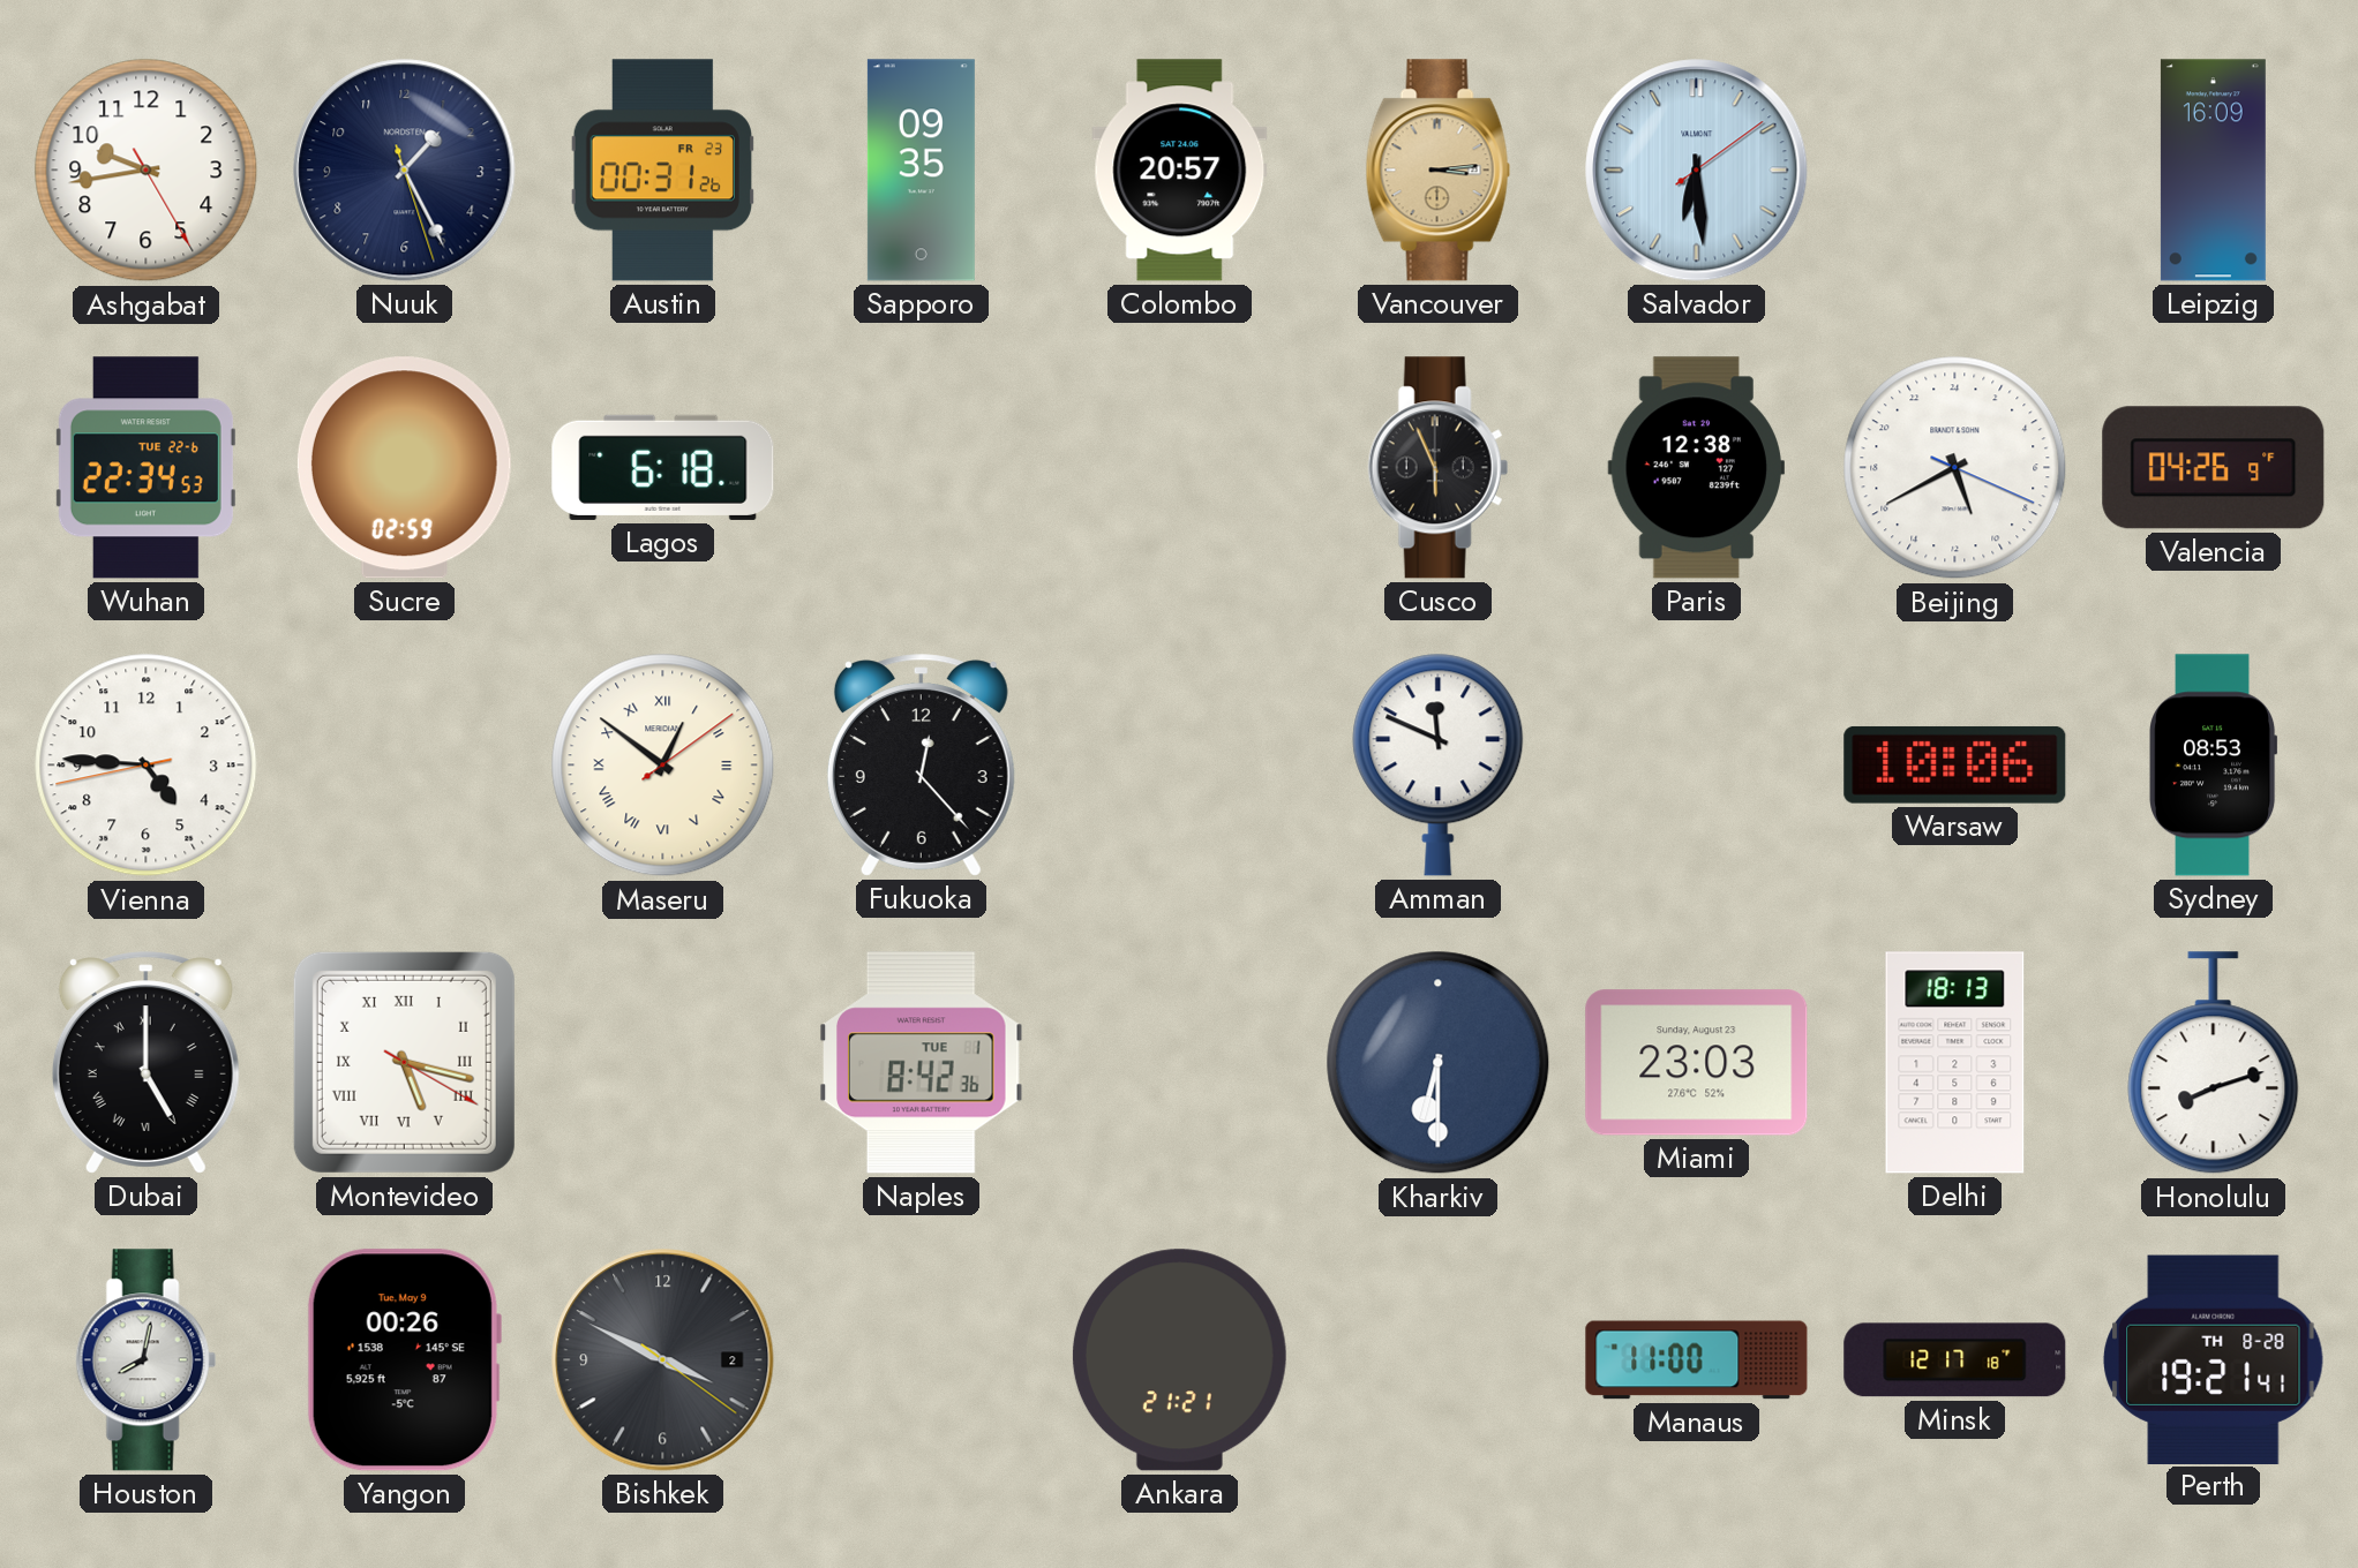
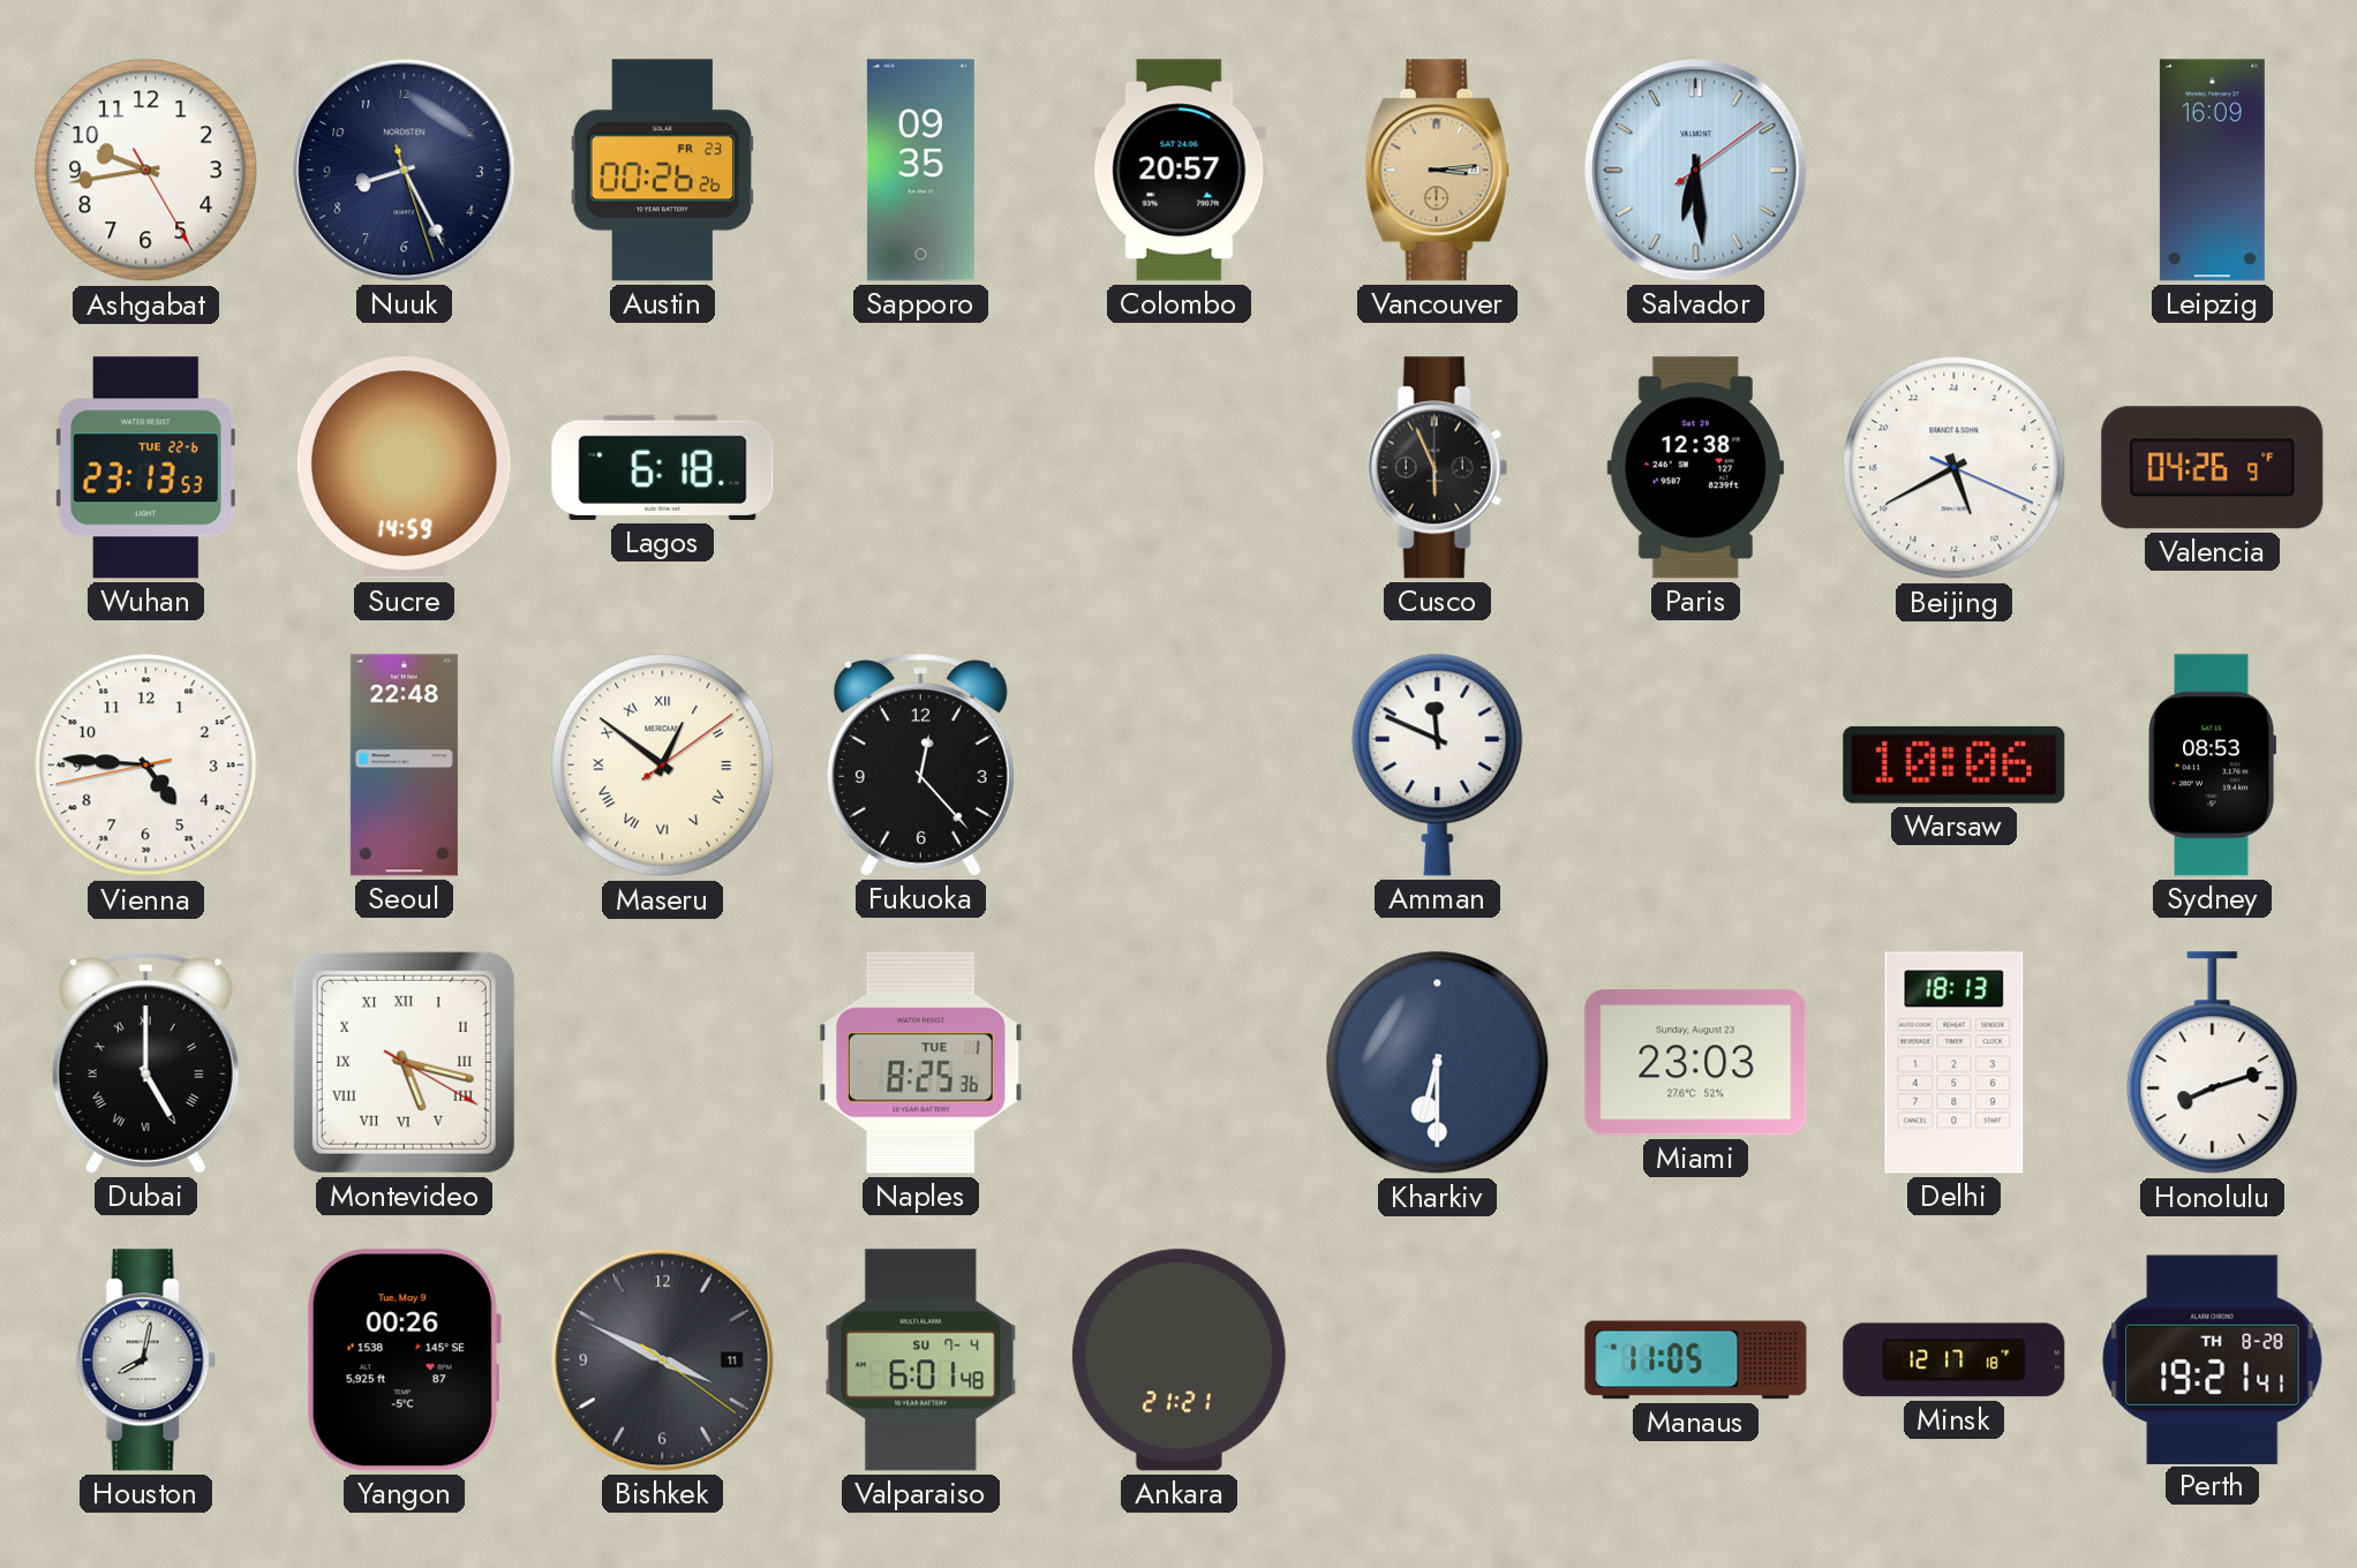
Nuuk: 1:25 -> 8:25
Austin: 00:31 -> 00:26
Wuhan: 22:34 -> 23:13
Sucre: 02:59 -> 14:59
Seoul: none -> 22:48
Naples: 8:42 -> 8:25
Bishkek date: 2 -> 11
Valparaiso: none -> 6:01
Manaus: 11:00 -> 11:05
